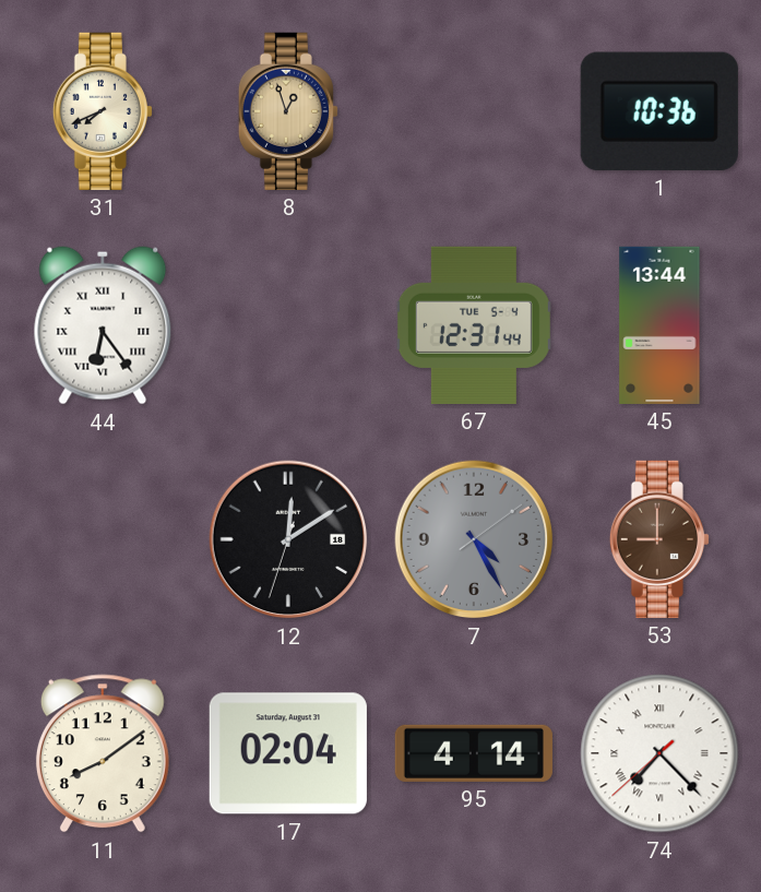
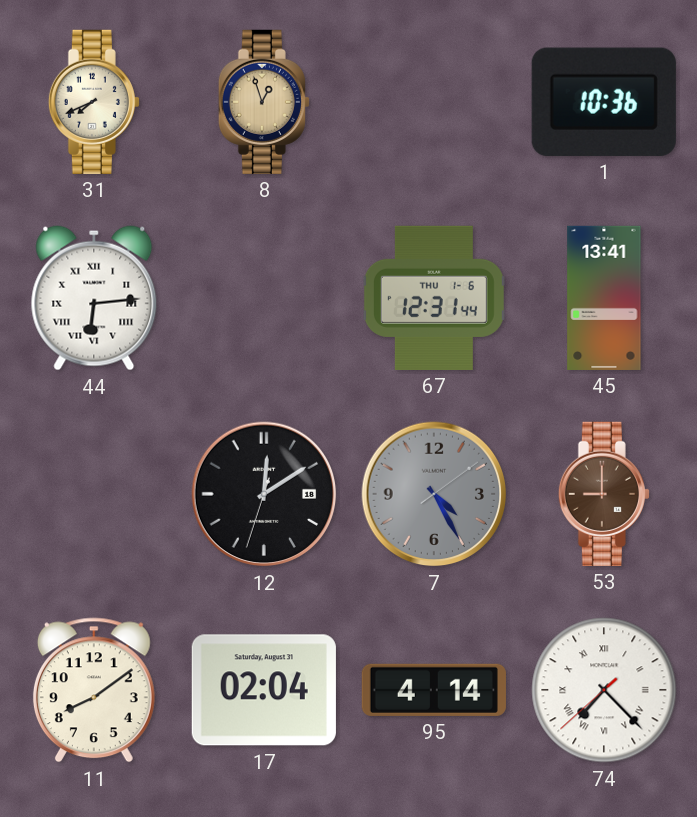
44: 6:24 -> 6:14
67 date: TUE 5-4 -> THU 1-6
45: 13:44 -> 13:41
